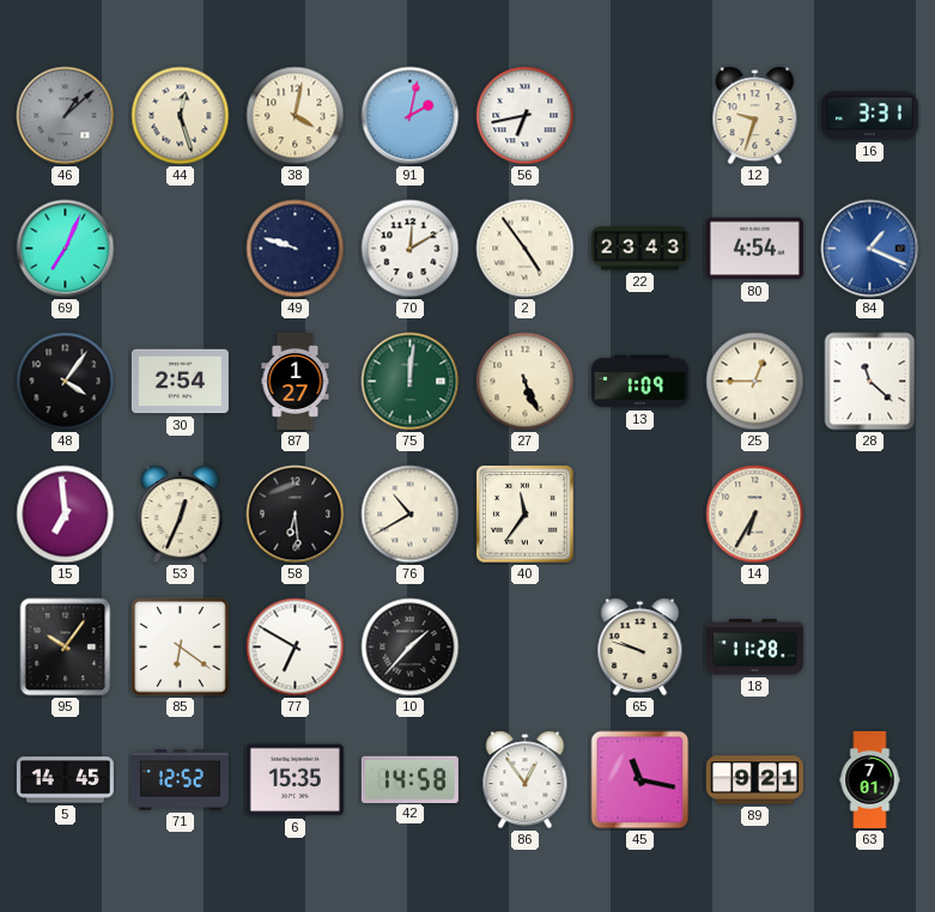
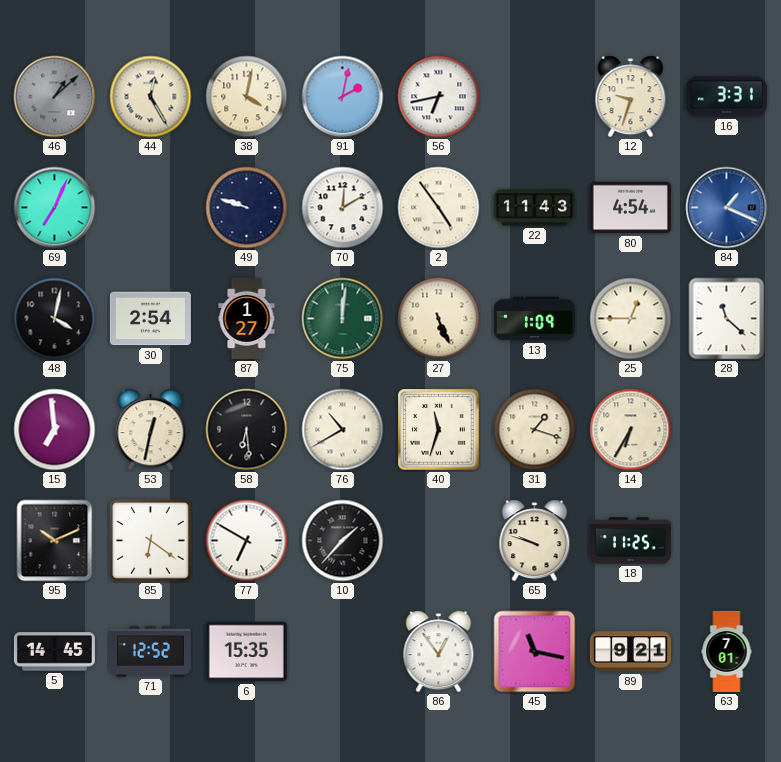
44: 12:27 -> 12:25
22: 23:43 -> 11:43
48: 4:06 -> 4:02
53: 12:34 -> 12:32
40: 11:36 -> 11:33
31: none -> 1:18
95: 10:06 -> 10:11
18: 11:28 -> 11:25
42: 14:58 -> none
